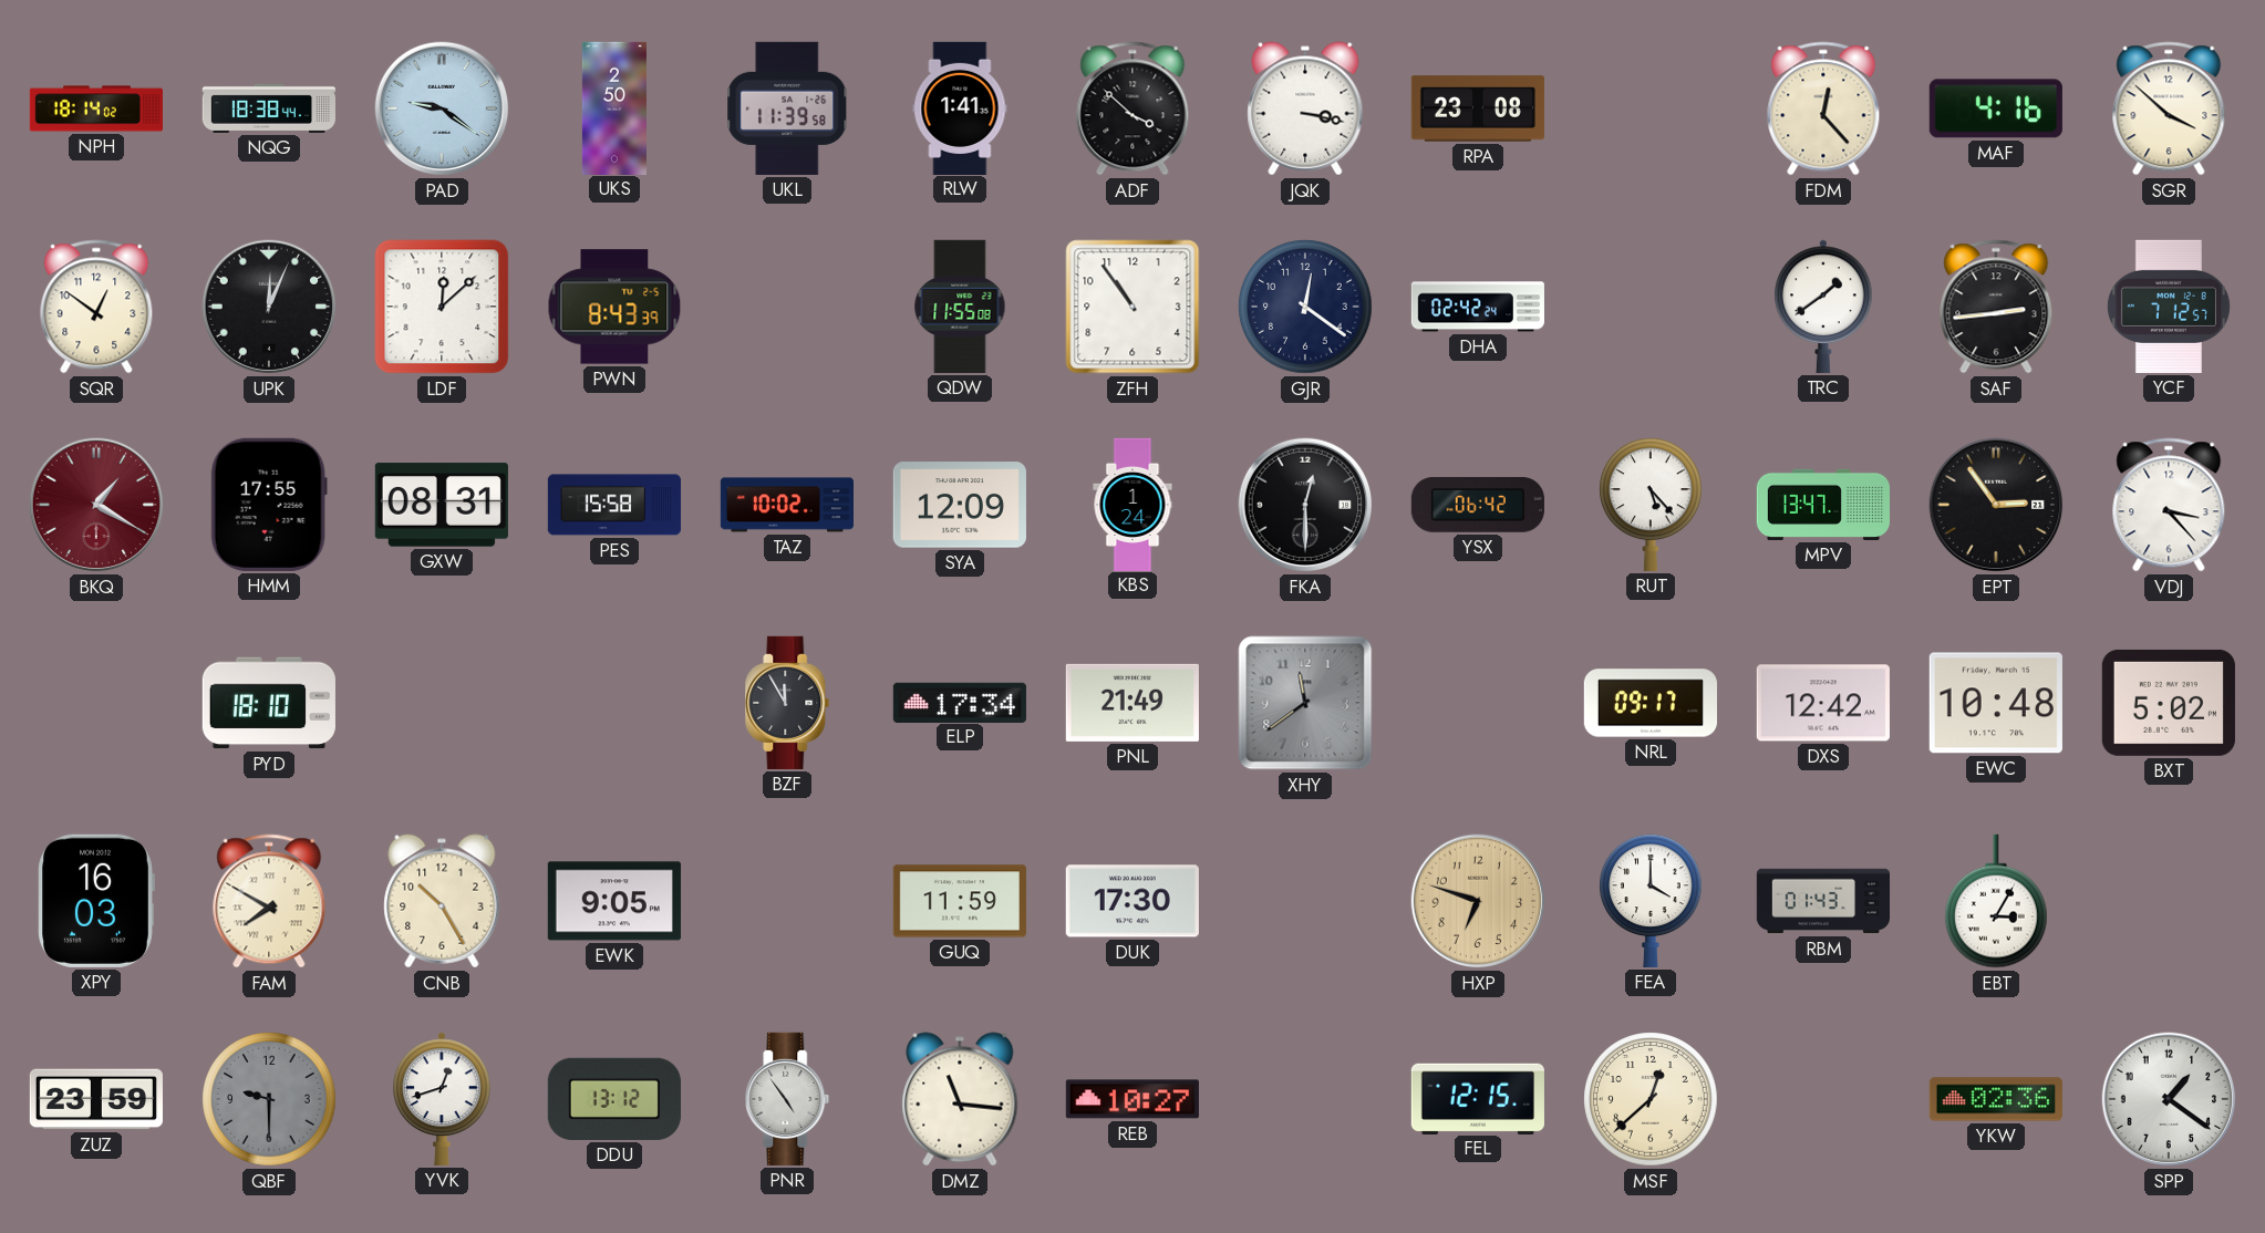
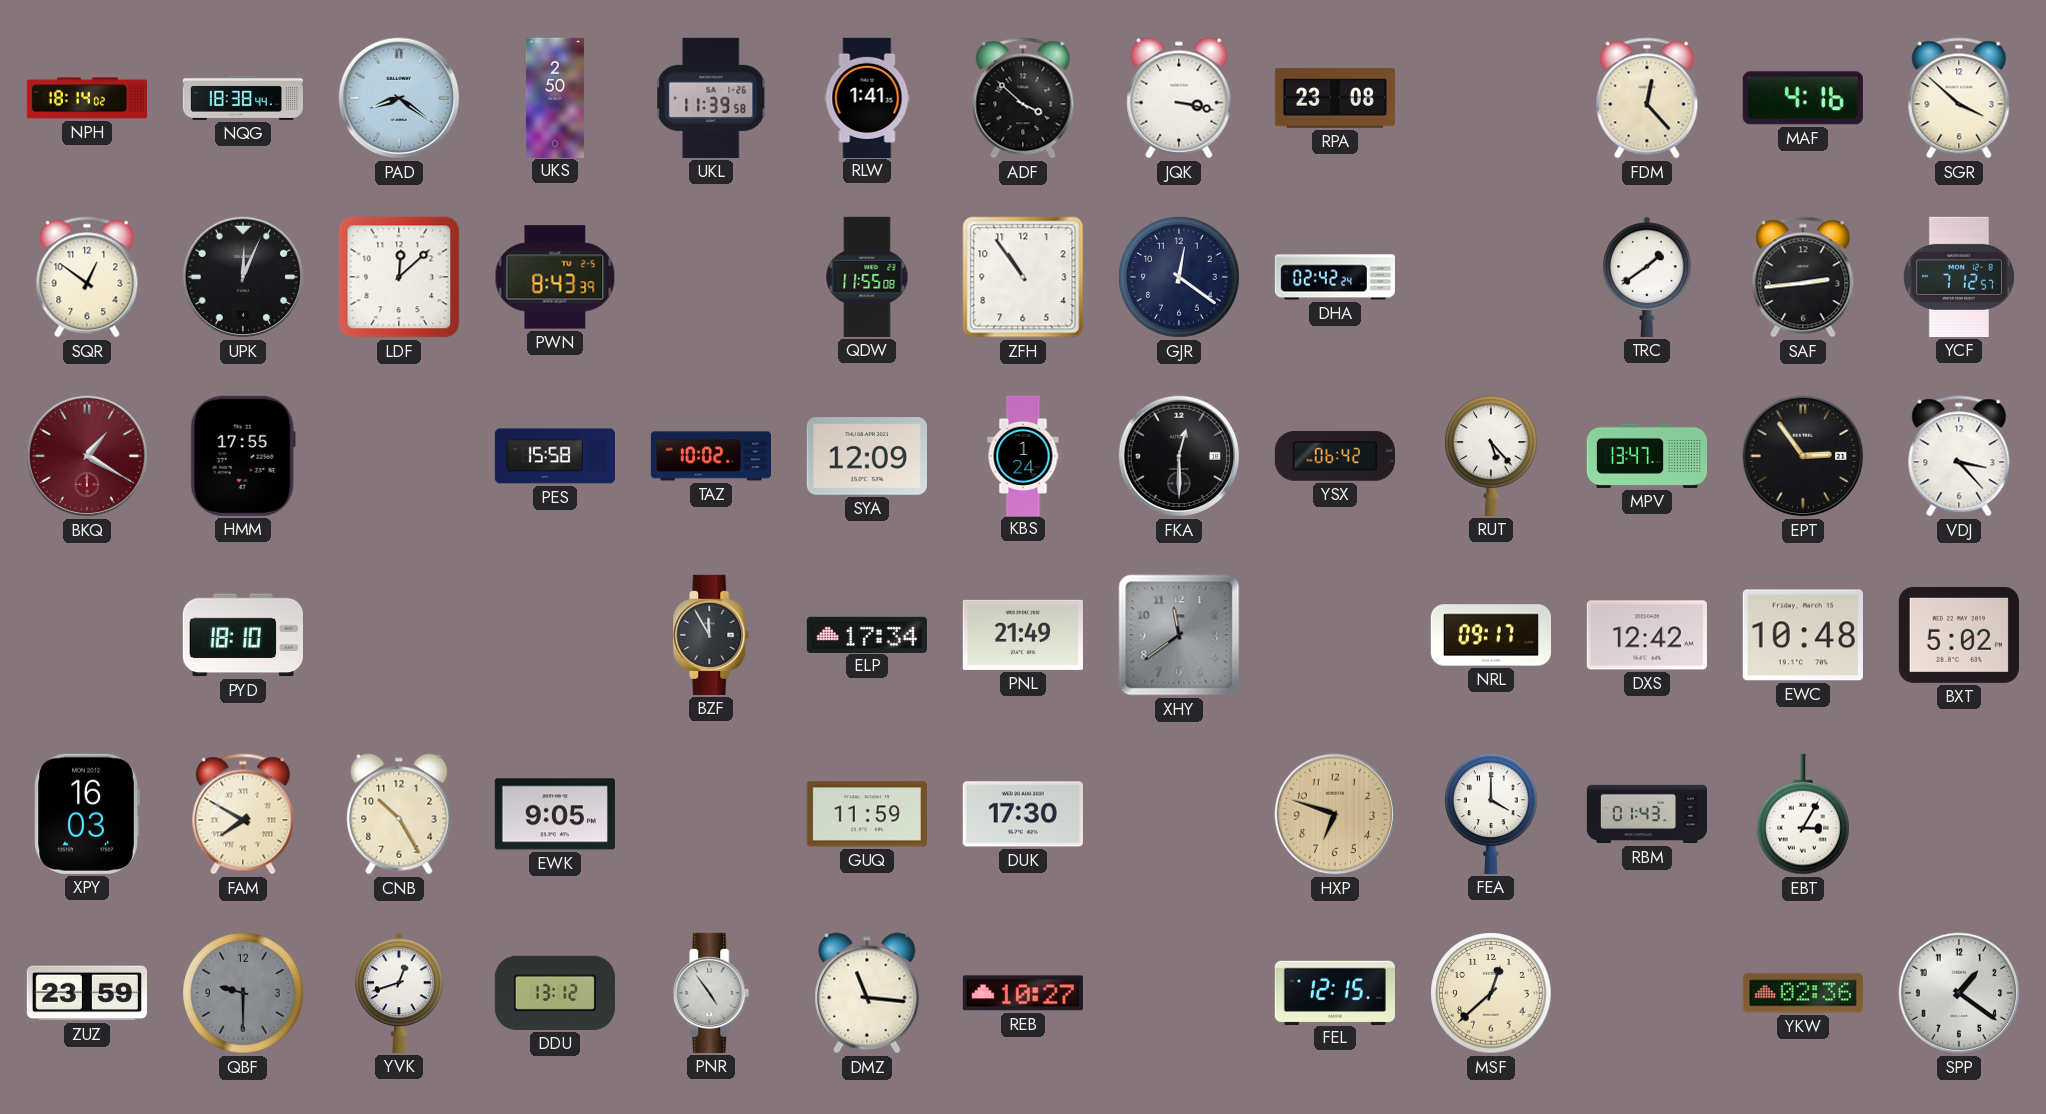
PAD: 9:21 -> 8:21
GXW: 08:31 -> none
